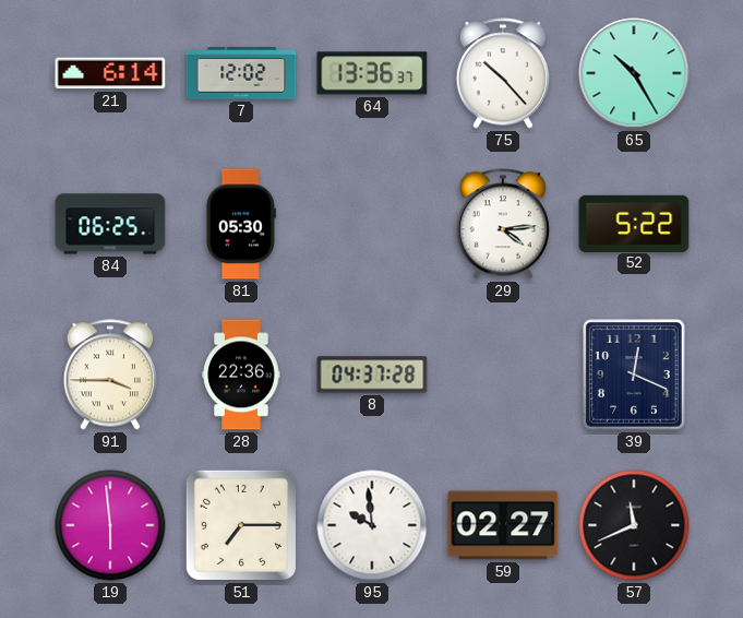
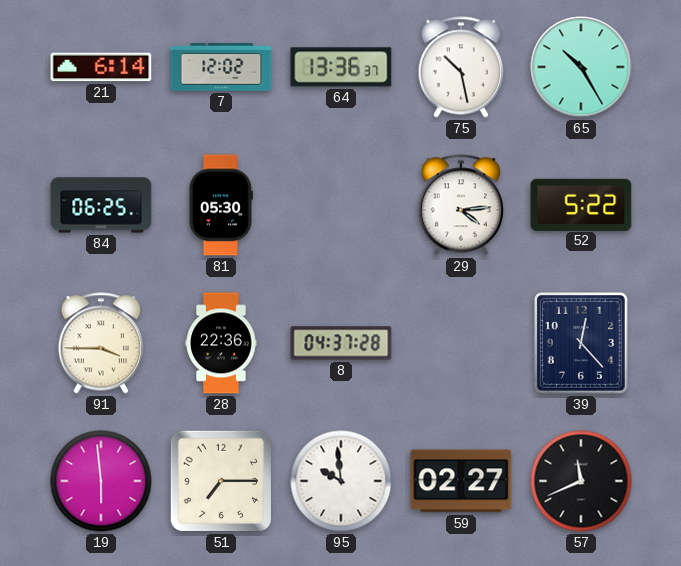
75: 10:23 -> 10:28
39: 12:19 -> 12:23
